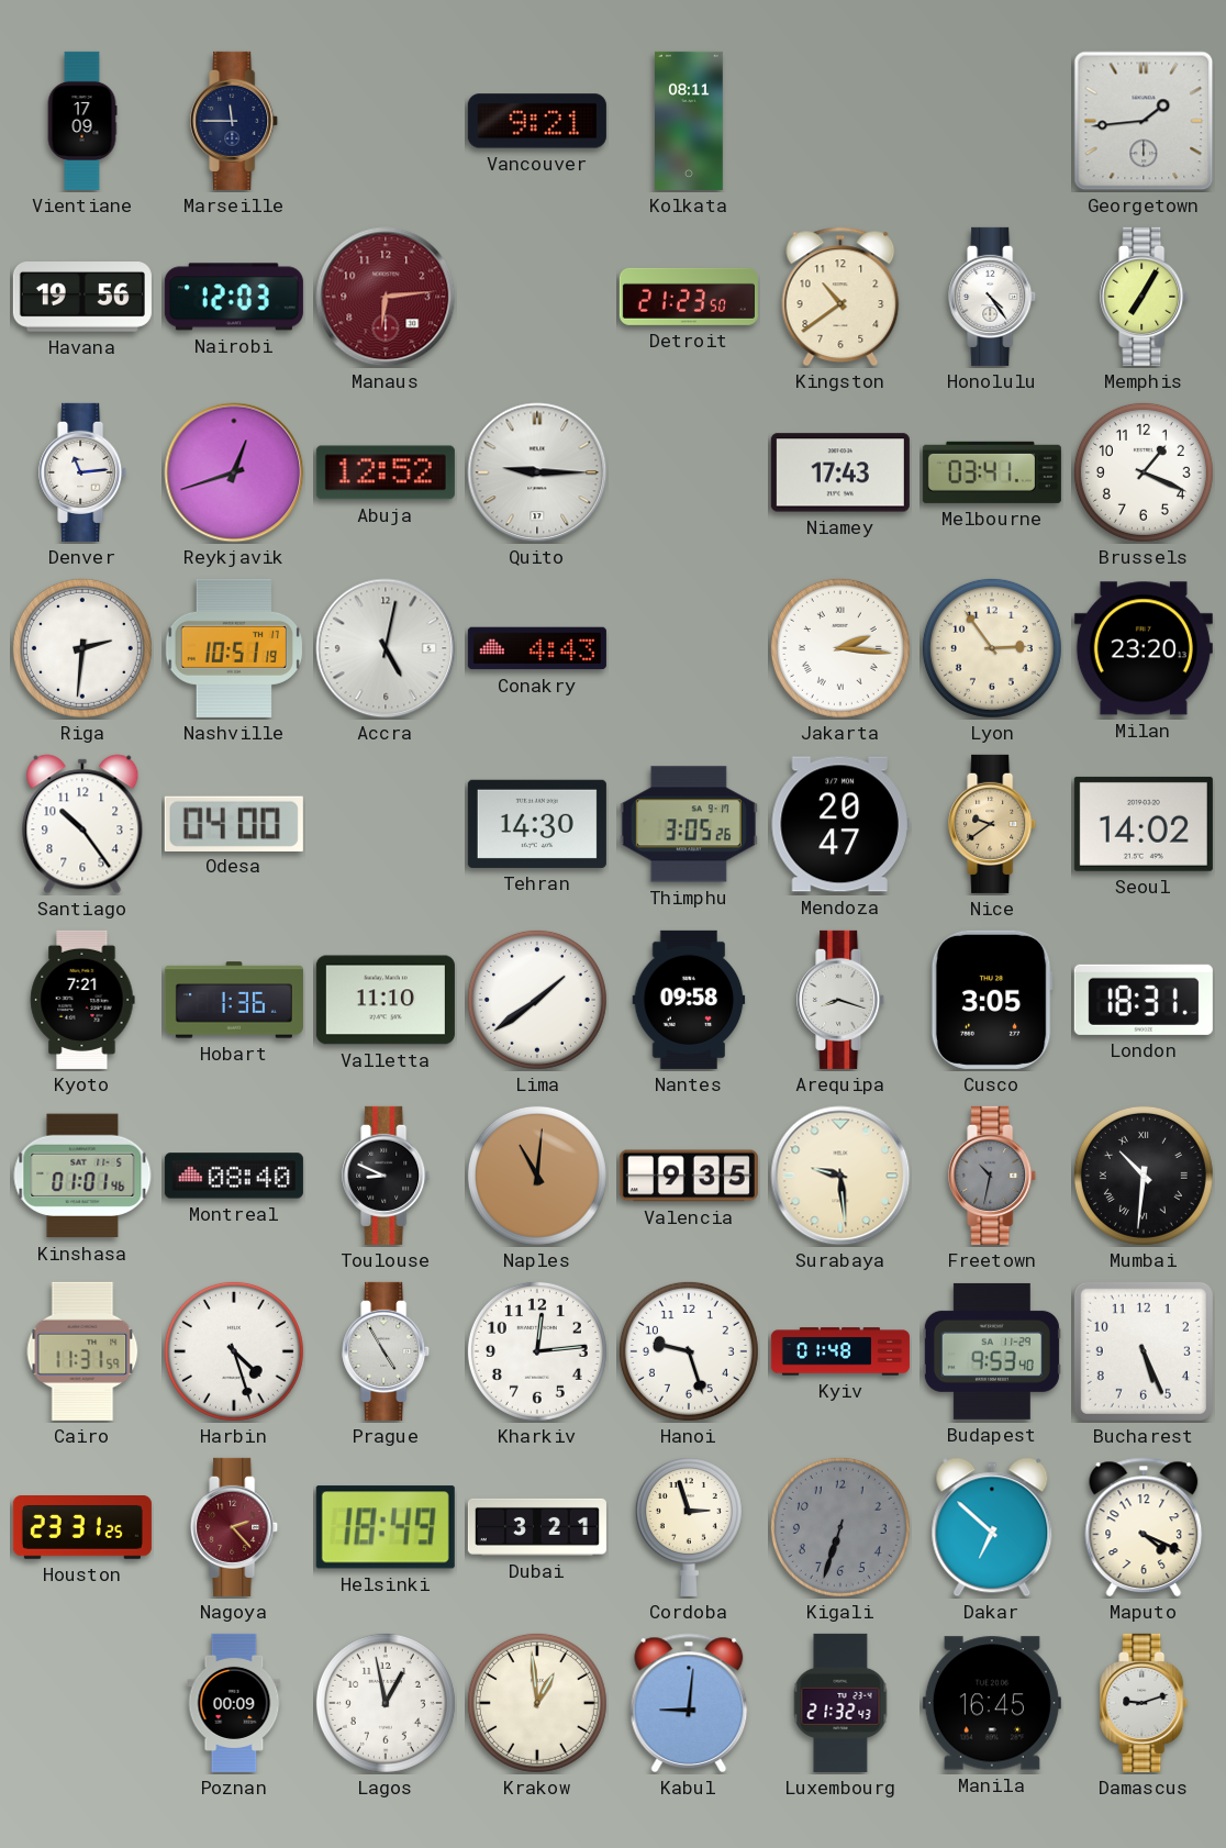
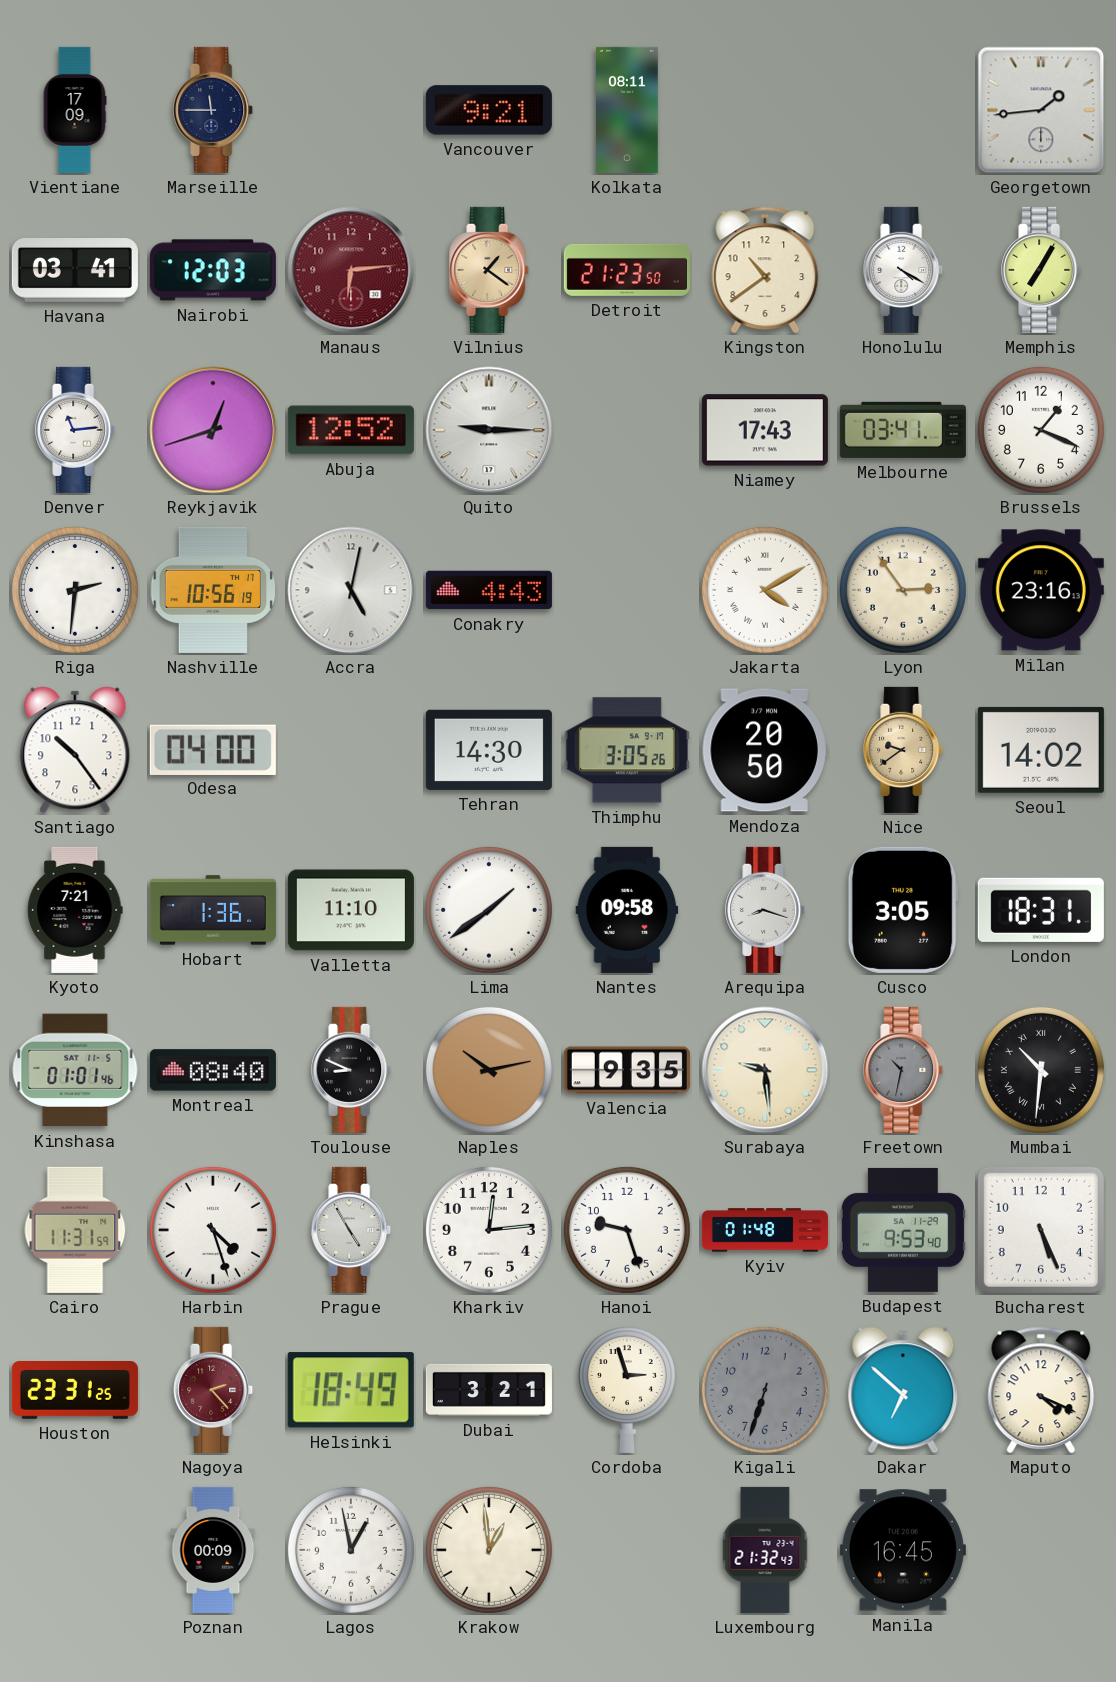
Havana: 19:56 -> 03:41
Vilnius: none -> 1:21
Honolulu: 4:24 -> 4:20
Nashville: 10:51 -> 10:56
Jakarta: 2:16 -> 4:10
Milan: 23:20 -> 23:16
Mendoza: 20:47 -> 20:50
Naples: 11:01 -> 10:13
Kabul: 9:01 -> none
Damascus: 9:12 -> none
